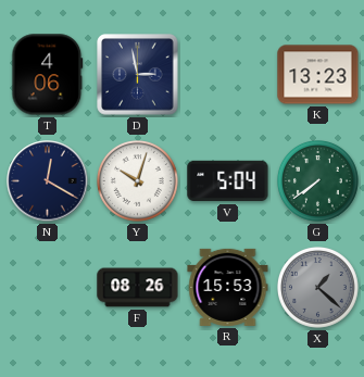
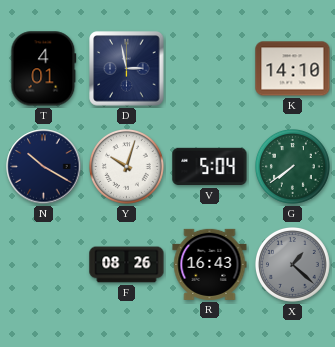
T: 4:06 -> 4:01
K: 13:23 -> 14:10
N: 12:20 -> 10:20
R: 15:53 -> 16:43
